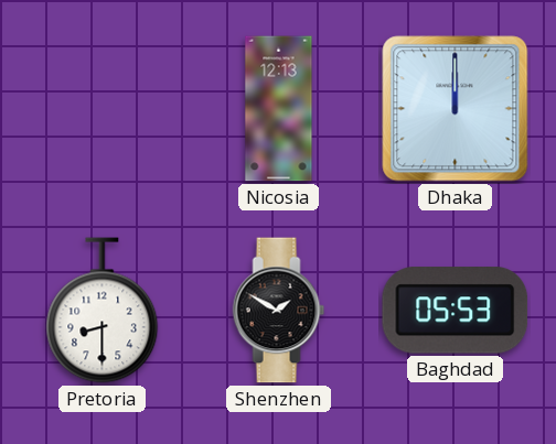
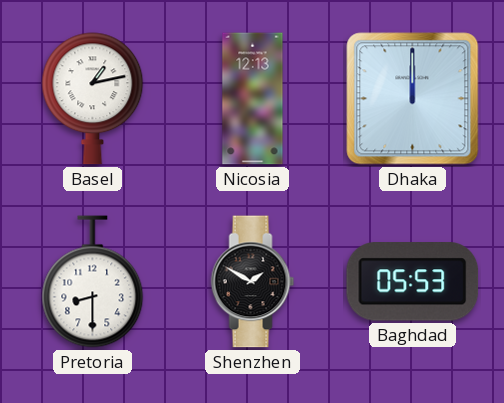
Basel: none -> 1:13
